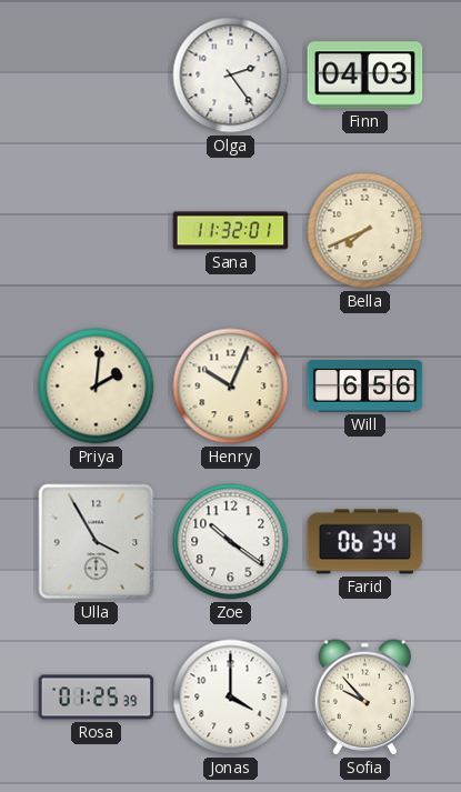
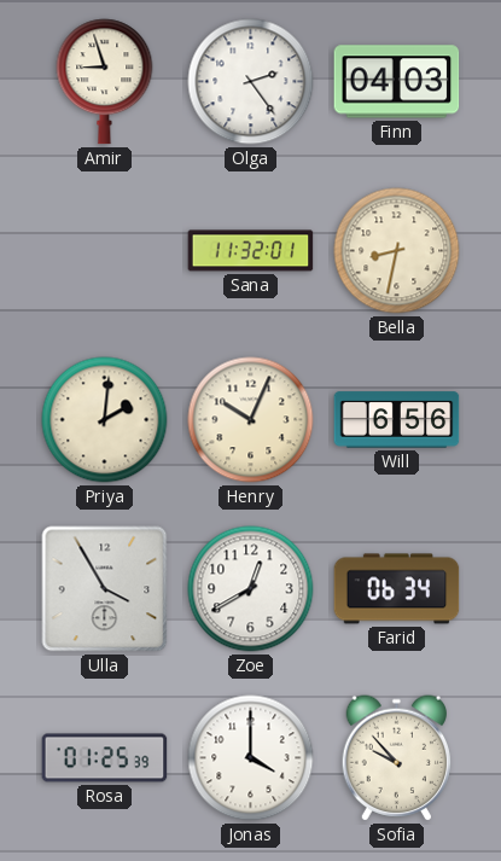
Amir: none -> 8:57
Bella: 7:41 -> 8:32
Zoe: 10:21 -> 12:40
